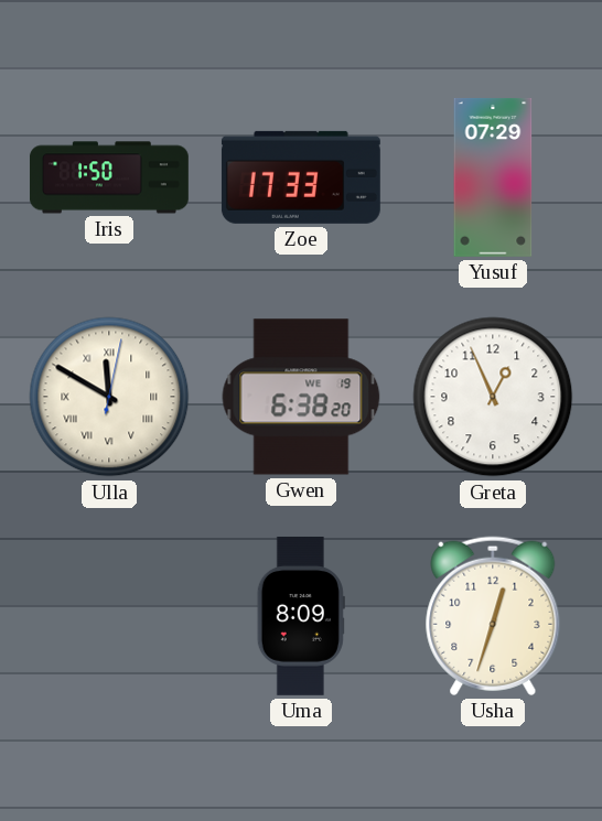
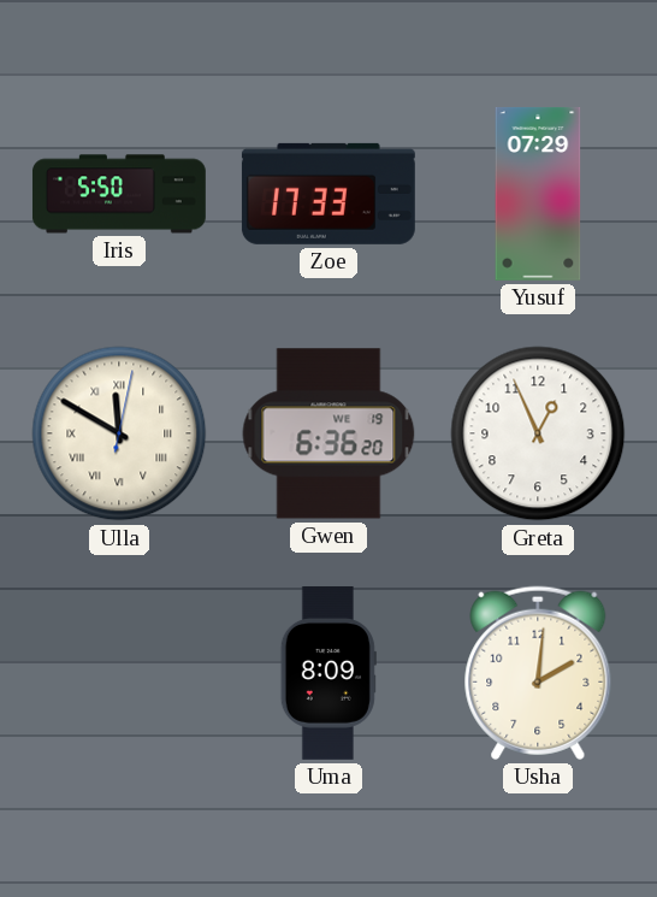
Iris: 1:50 -> 5:50
Gwen: 6:38 -> 6:36
Usha: 12:33 -> 2:01
